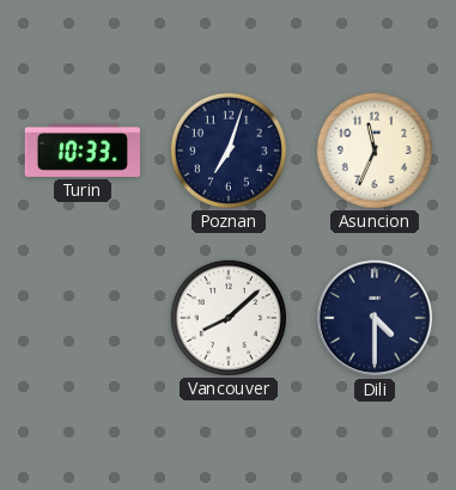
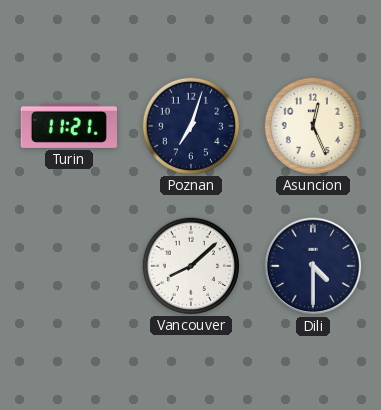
Turin: 10:33 -> 11:21
Asuncion: 11:34 -> 12:26
